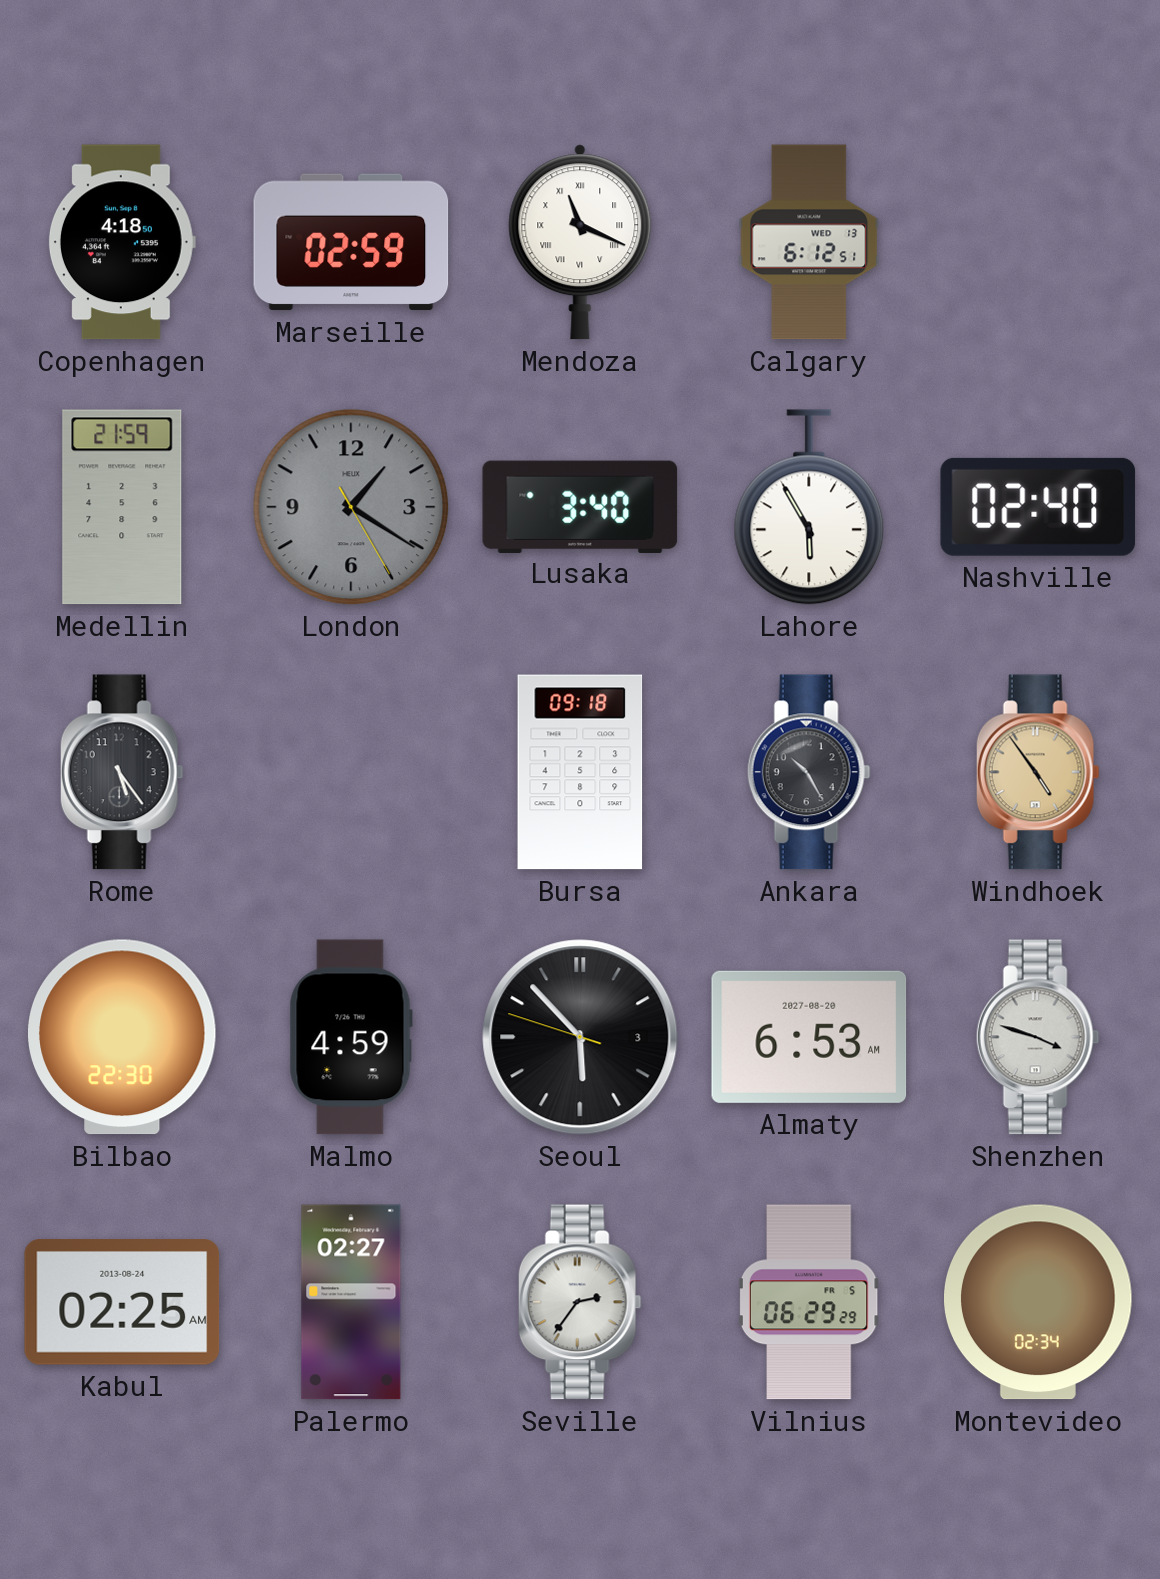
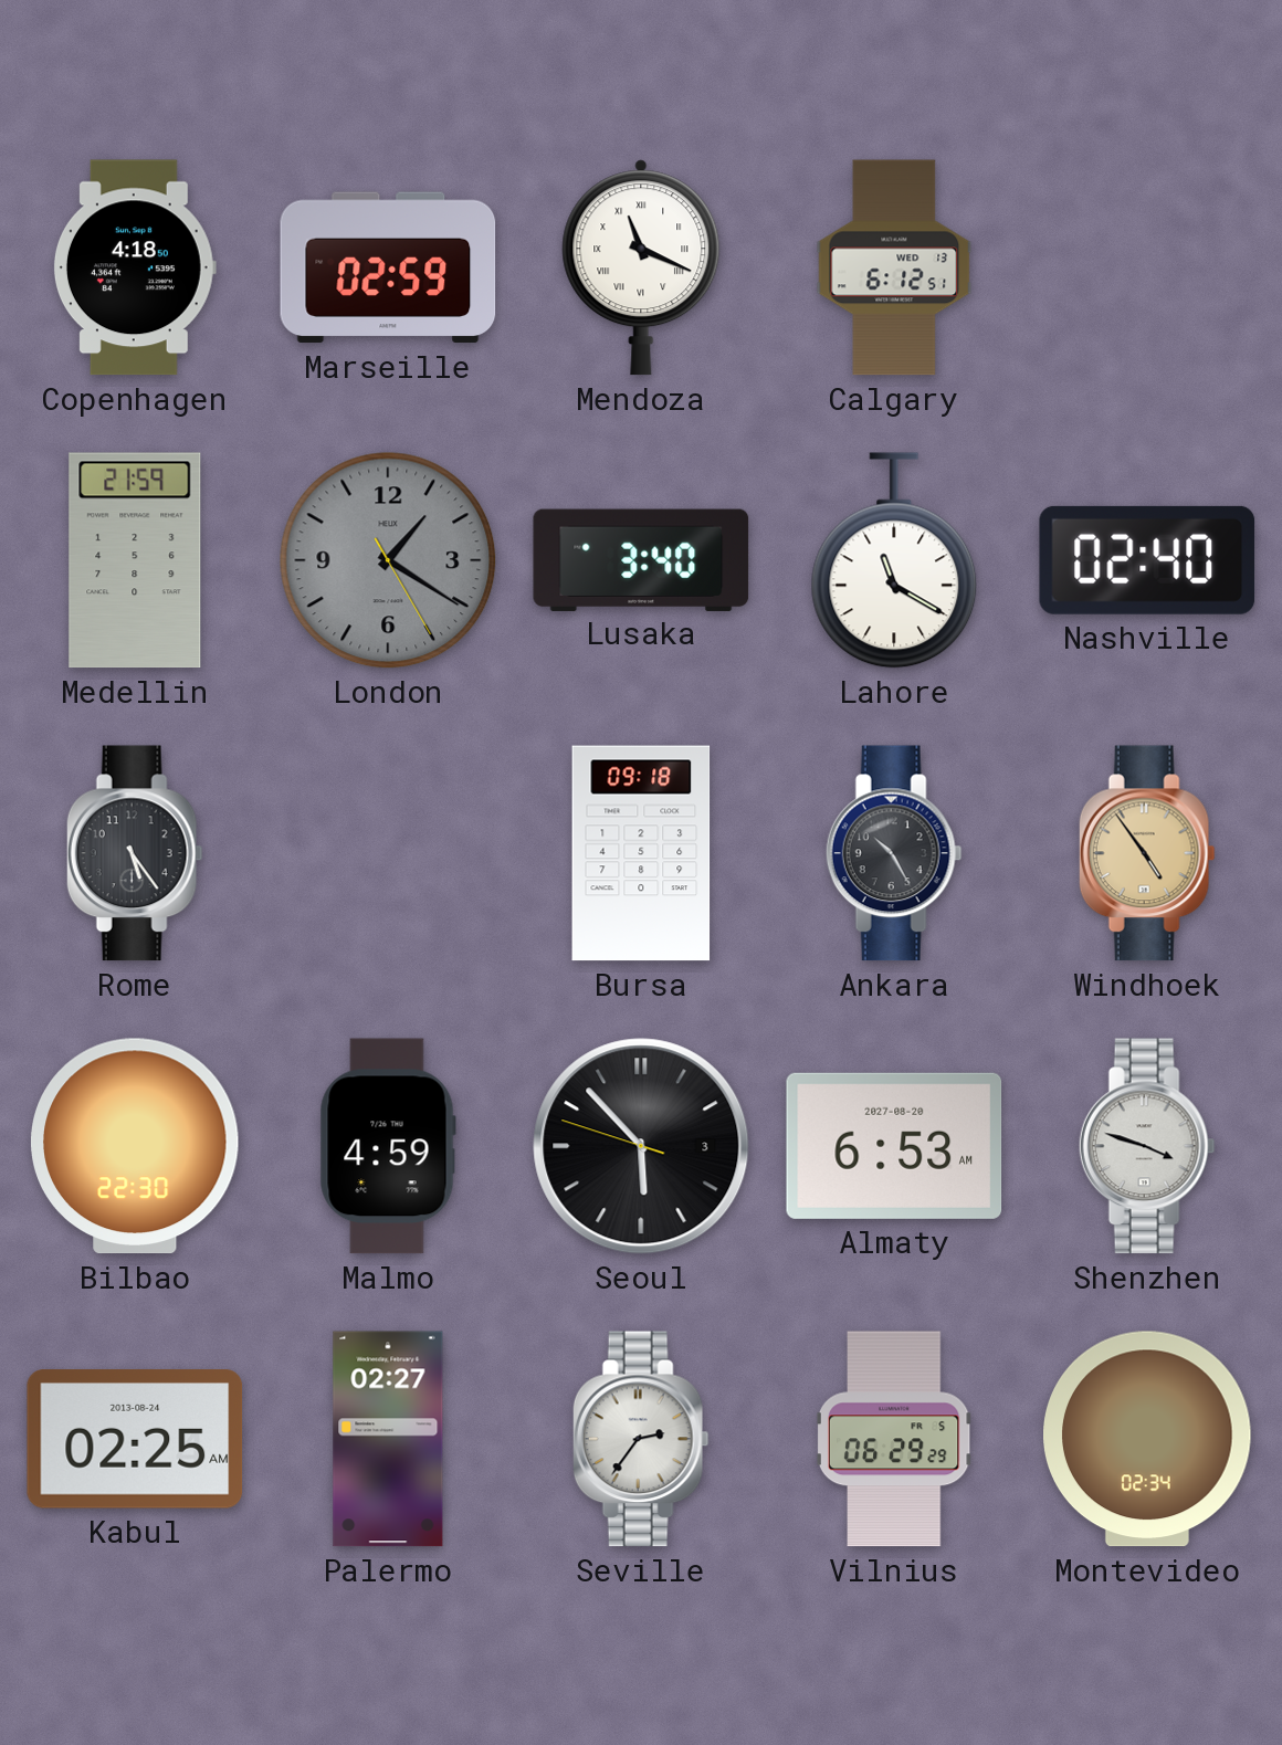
Lahore: 5:55 -> 11:20
